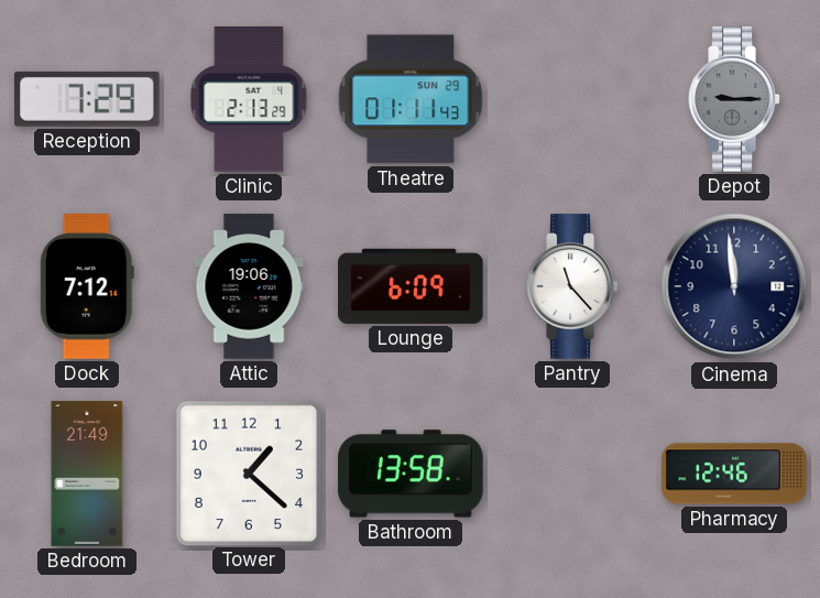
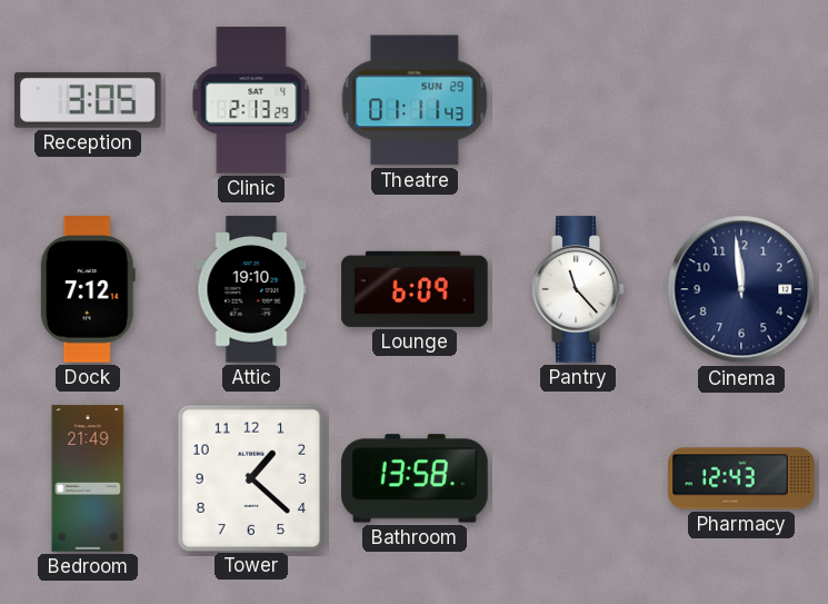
Reception: 7:29 -> 3:05
Depot: 9:15 -> none
Attic: 19:06 -> 19:10
Pharmacy: 12:46 -> 12:43
